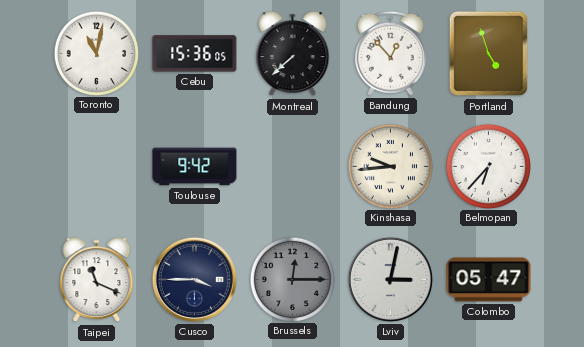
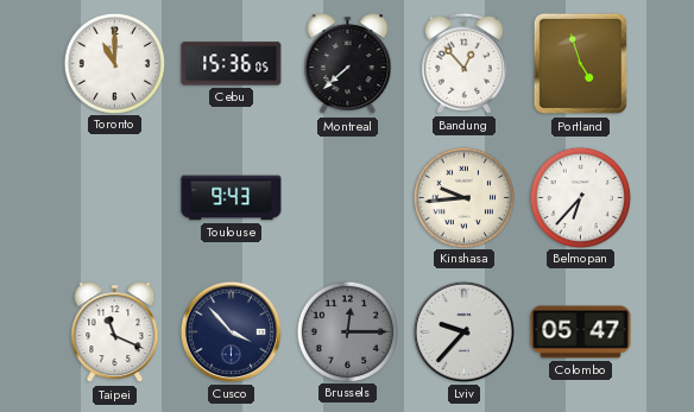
Toronto: 11:02 -> 11:00
Toulouse: 9:42 -> 9:43
Cusco: 3:45 -> 3:53
Lviv: 3:02 -> 9:37
